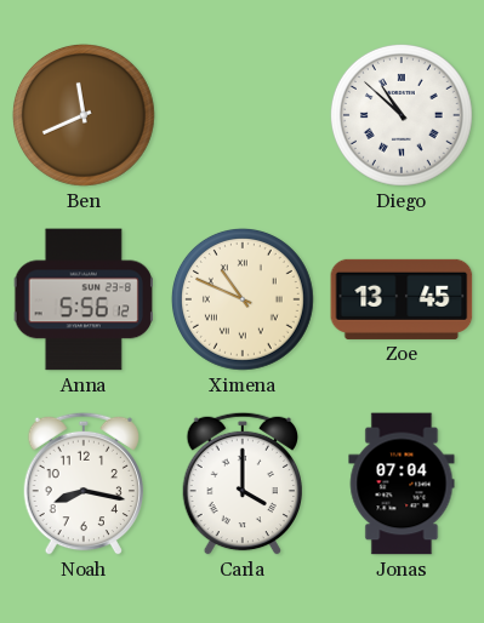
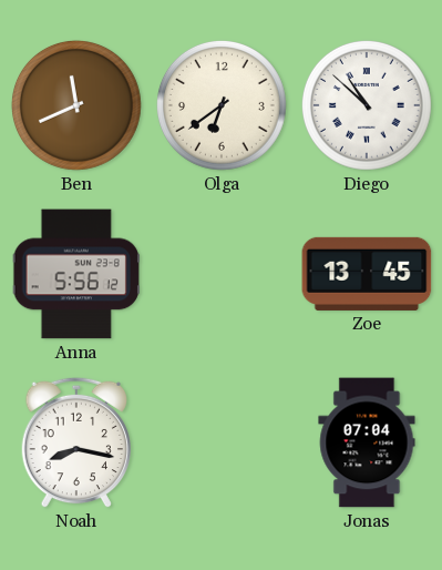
Olga: none -> 6:39
Ximena: 10:49 -> none
Carla: 4:00 -> none
